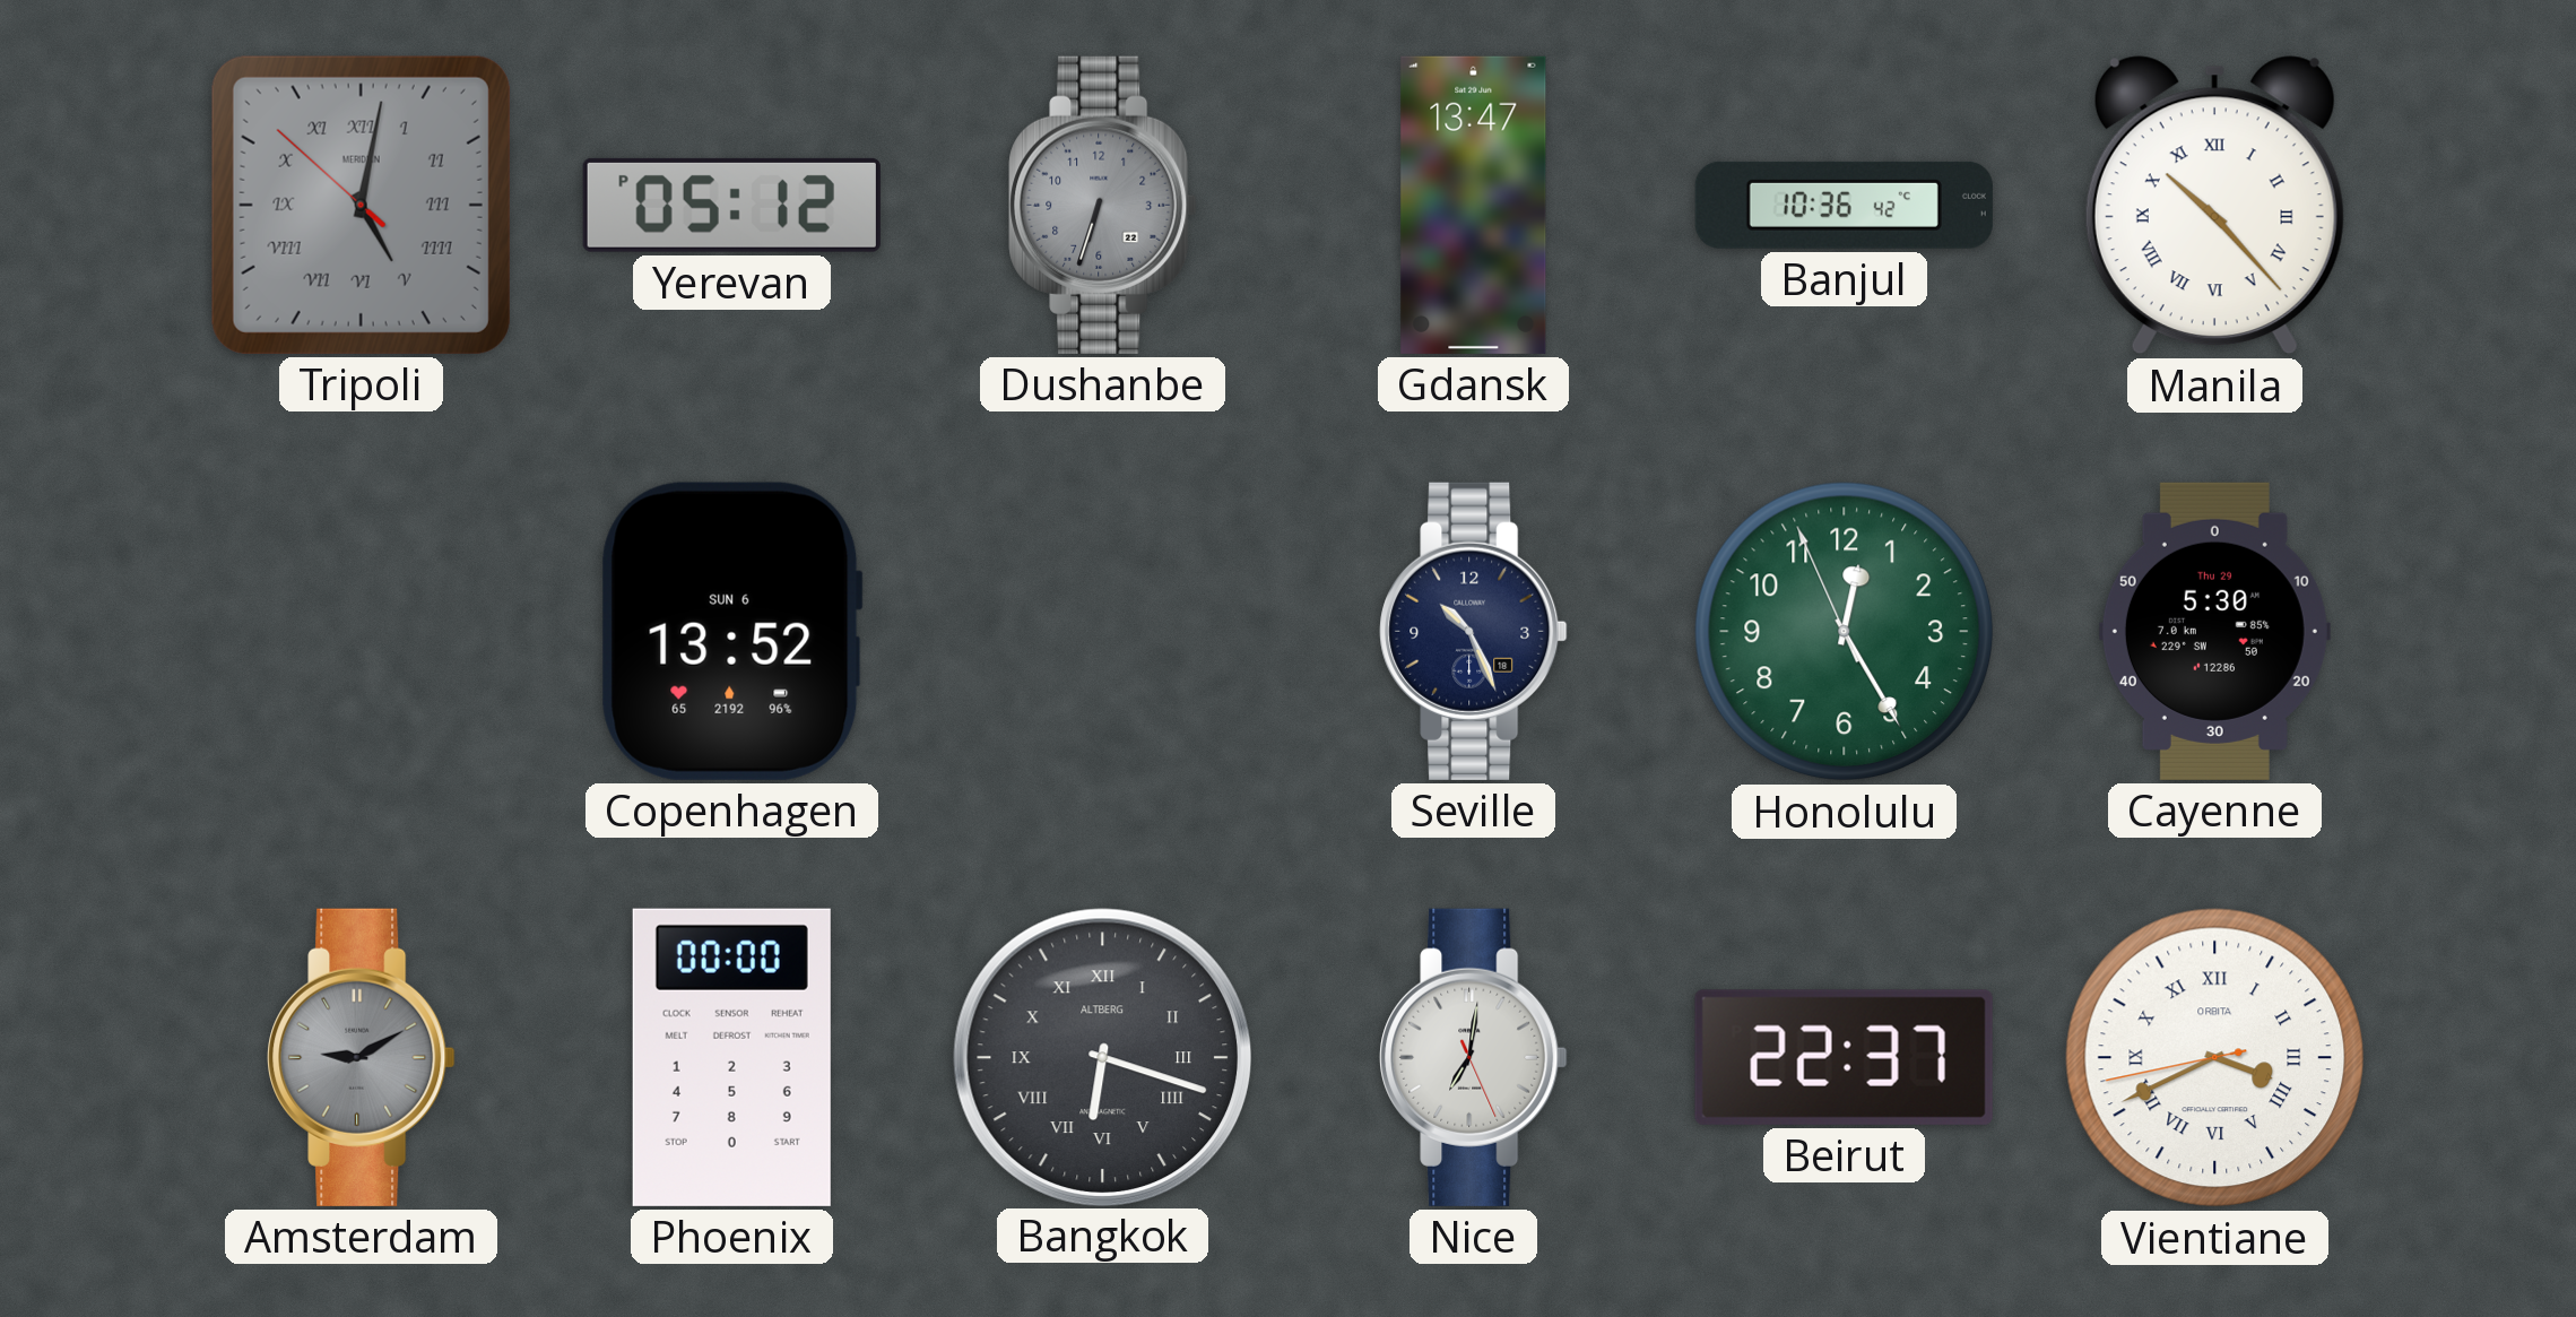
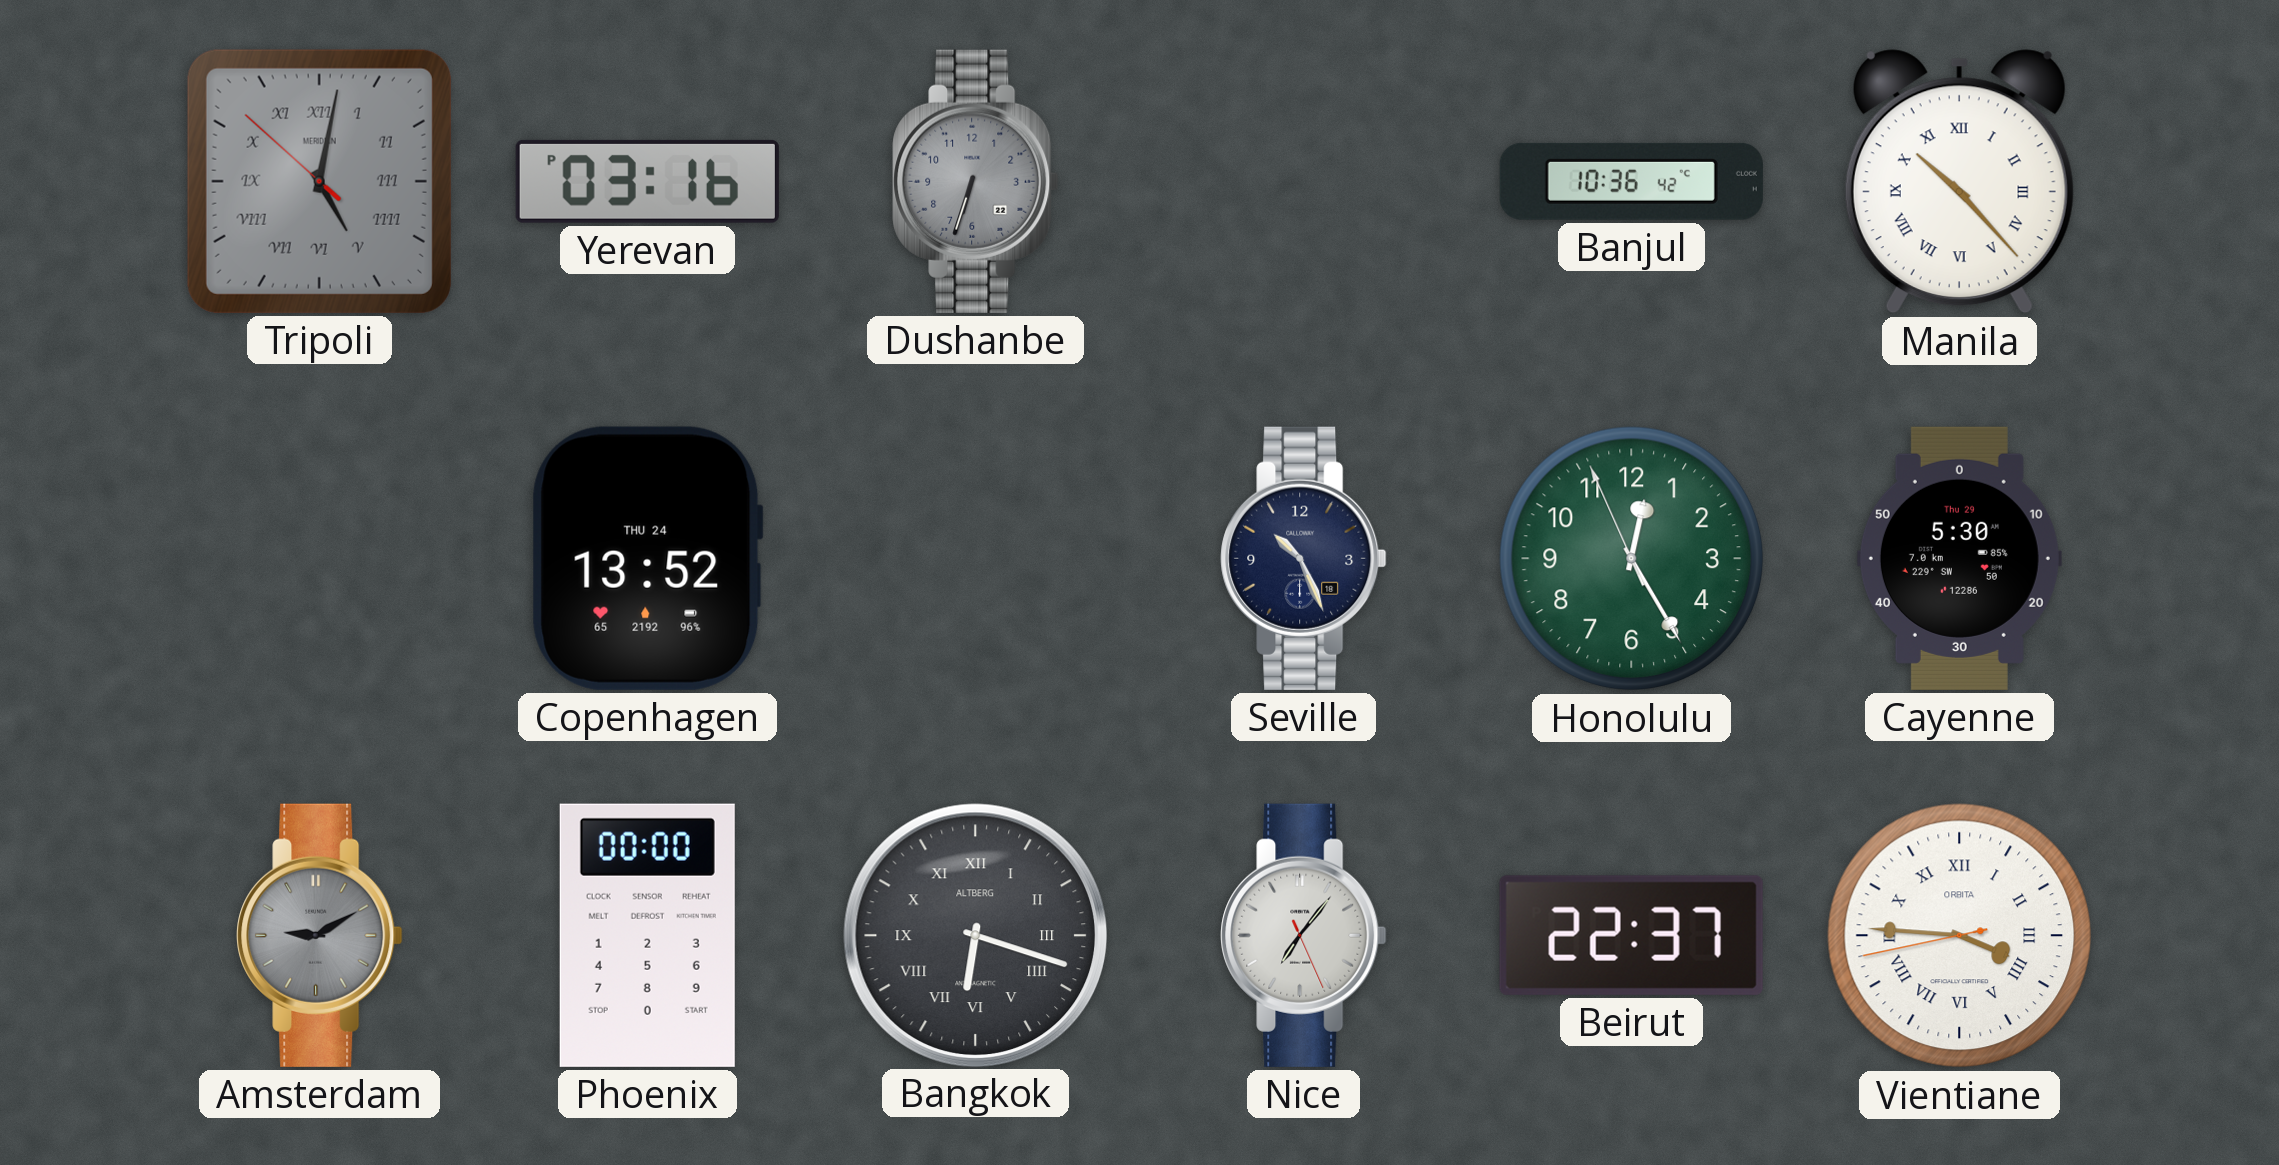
Yerevan: 05:12 -> 03:16
Gdansk: 13:47 -> none
Copenhagen date: SUN 6 -> THU 24
Nice: 7:01 -> 7:06
Vientiane: 3:40 -> 3:45
